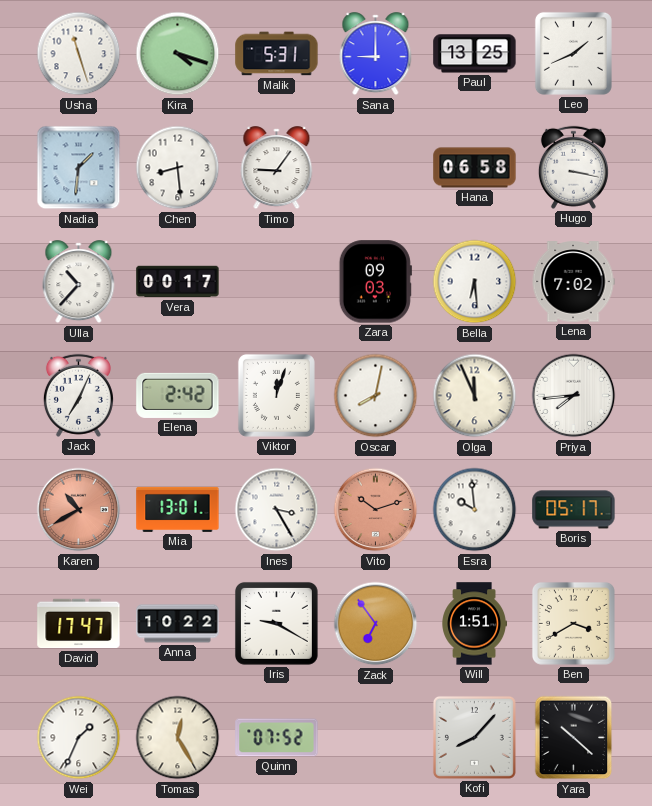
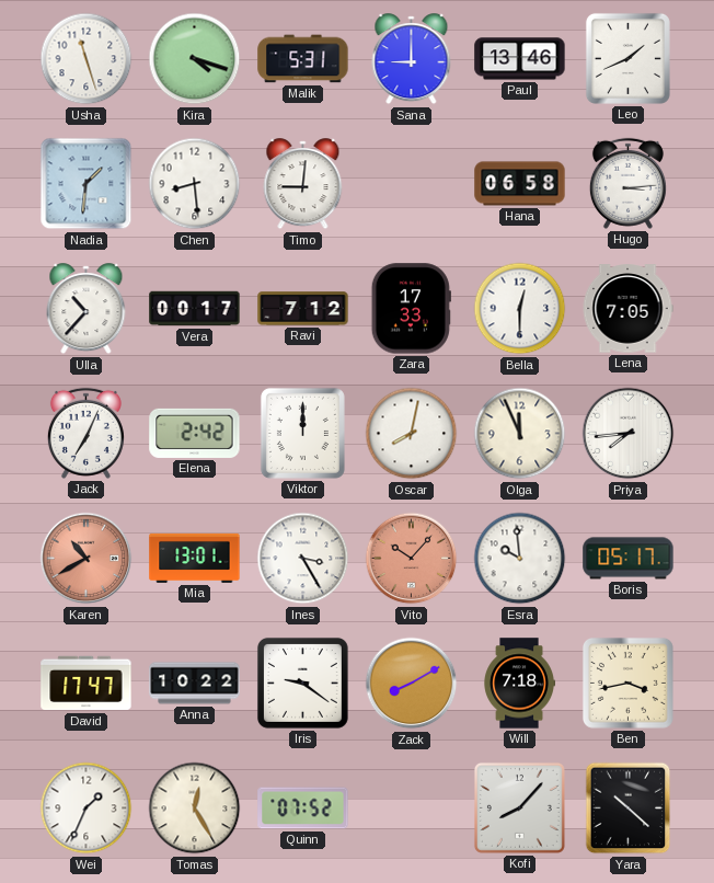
Paul: 13:25 -> 13:46
Timo: 9:06 -> 9:01
Hugo: 3:17 -> 3:14
Ravi: none -> 7:12
Zara: 09:03 -> 17:33
Bella: 6:29 -> 12:30
Lena: 7:02 -> 7:05
Viktor: 12:03 -> 12:00
Vito: 10:12 -> 10:07
Iris: 9:20 -> 9:21
Zack: 6:54 -> 8:10
Will: 1:51 -> 7:18
Ben: 3:40 -> 3:43
